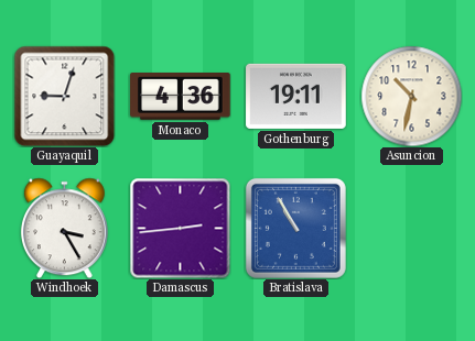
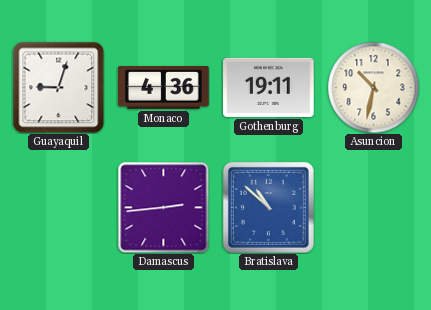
Windhoek: 3:25 -> none
Bratislava: 10:55 -> 10:52
